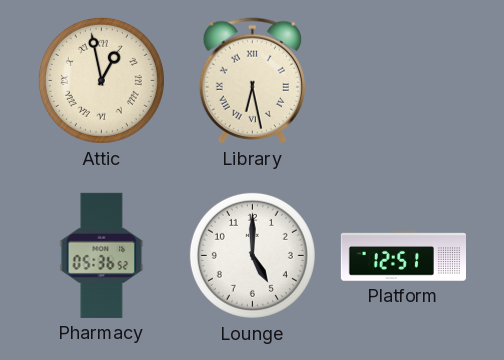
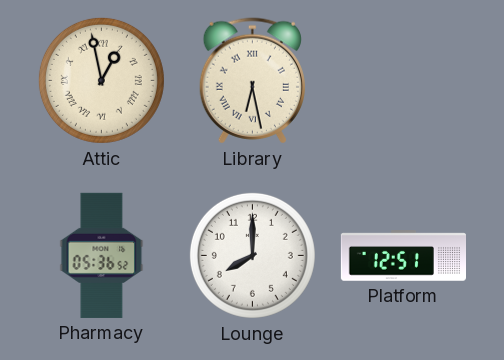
Lounge: 5:00 -> 8:00
